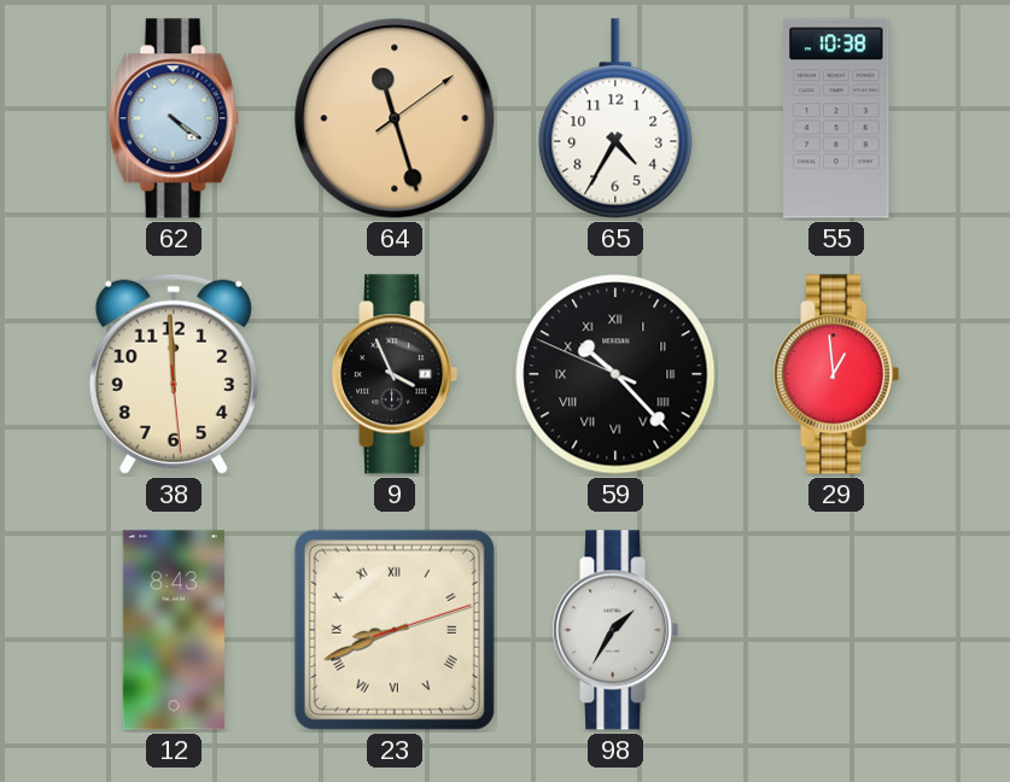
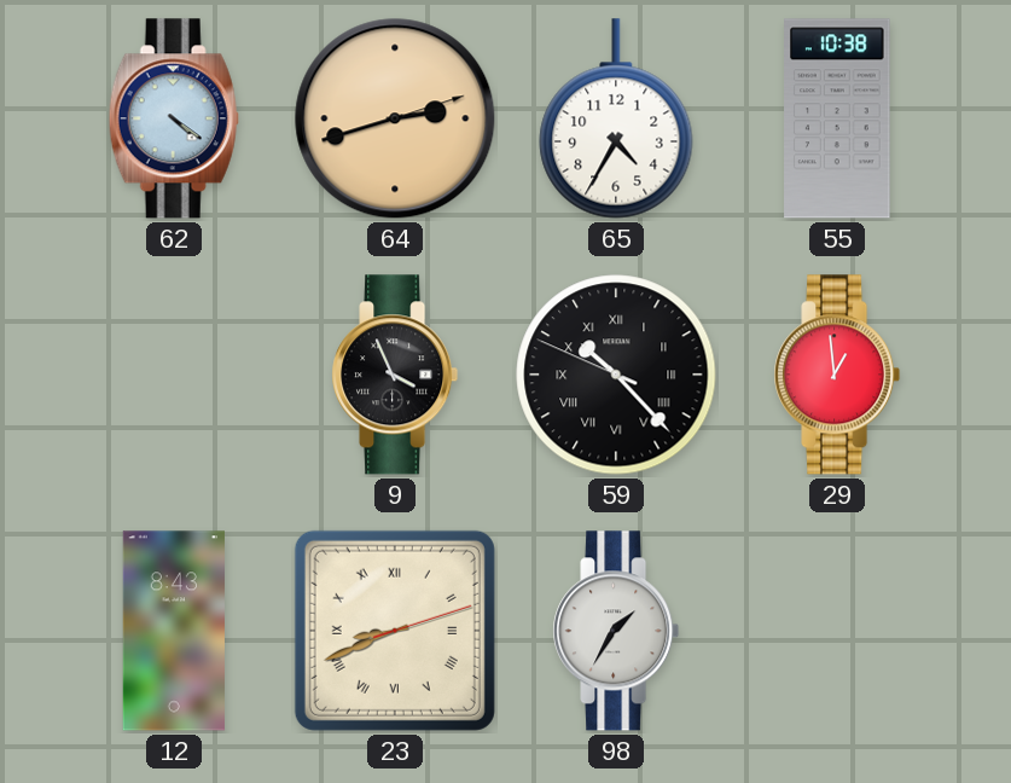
64: 11:27 -> 2:42
38: 11:59 -> none
